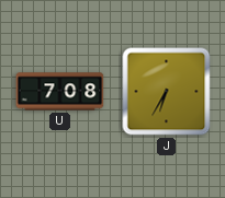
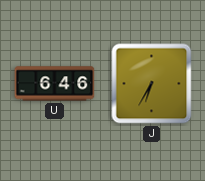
U: 7:08 -> 6:46
